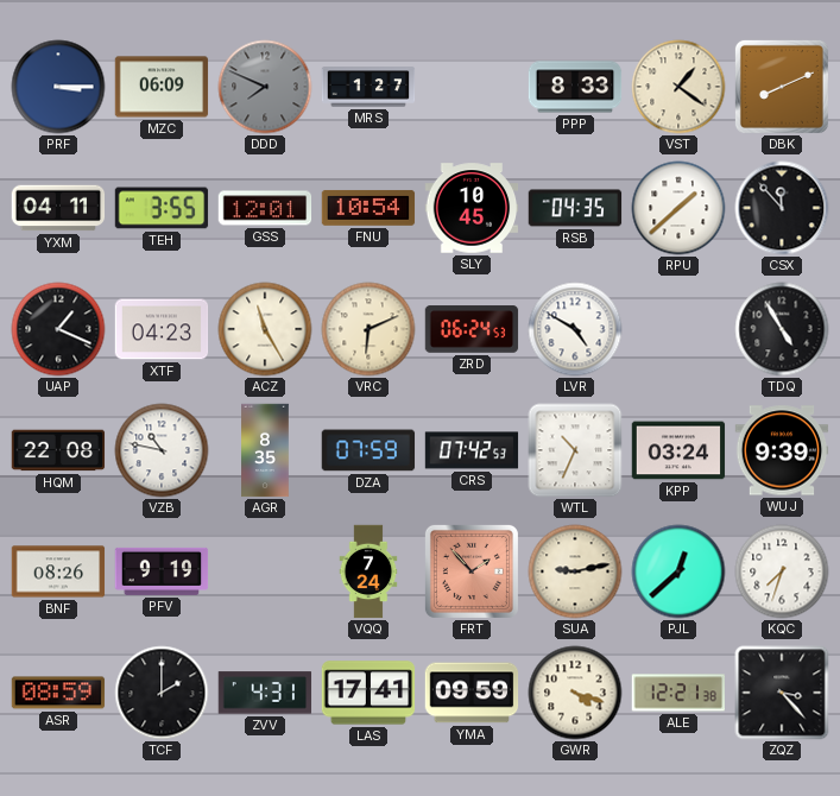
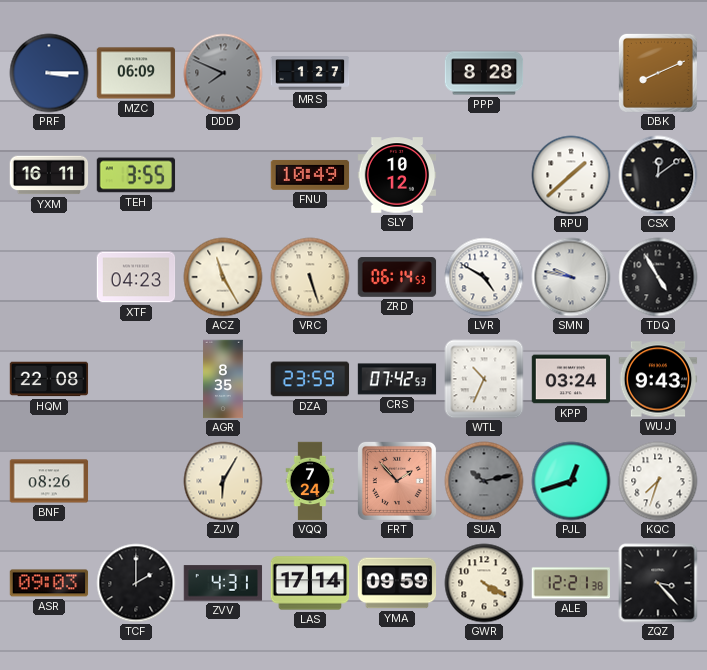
PPP: 8:33 -> 8:28
VST: 1:21 -> none
YXM: 04:11 -> 16:11
GSS: 12:01 -> none
FNU: 10:54 -> 10:49
SLY: 10:45 -> 10:12
RSB: 04:35 -> none
CSX: 11:53 -> 12:09
UAP: 1:19 -> none
VRC: 6:11 -> 5:27
ZRD: 06:24 -> 06:14
SMN: none -> 9:47
VZB: 10:47 -> none
DZA: 07:59 -> 23:59
WUJ: 9:39 -> 9:43
PFV: 9:19 -> none
ZJV: none -> 6:05
SUA: 9:13 -> 10:13
SUA dial: cream -> grey
PJL: 12:38 -> 12:42
ASR: 08:59 -> 09:03
LAS: 17:41 -> 17:14
GWR: 4:18 -> 4:20
